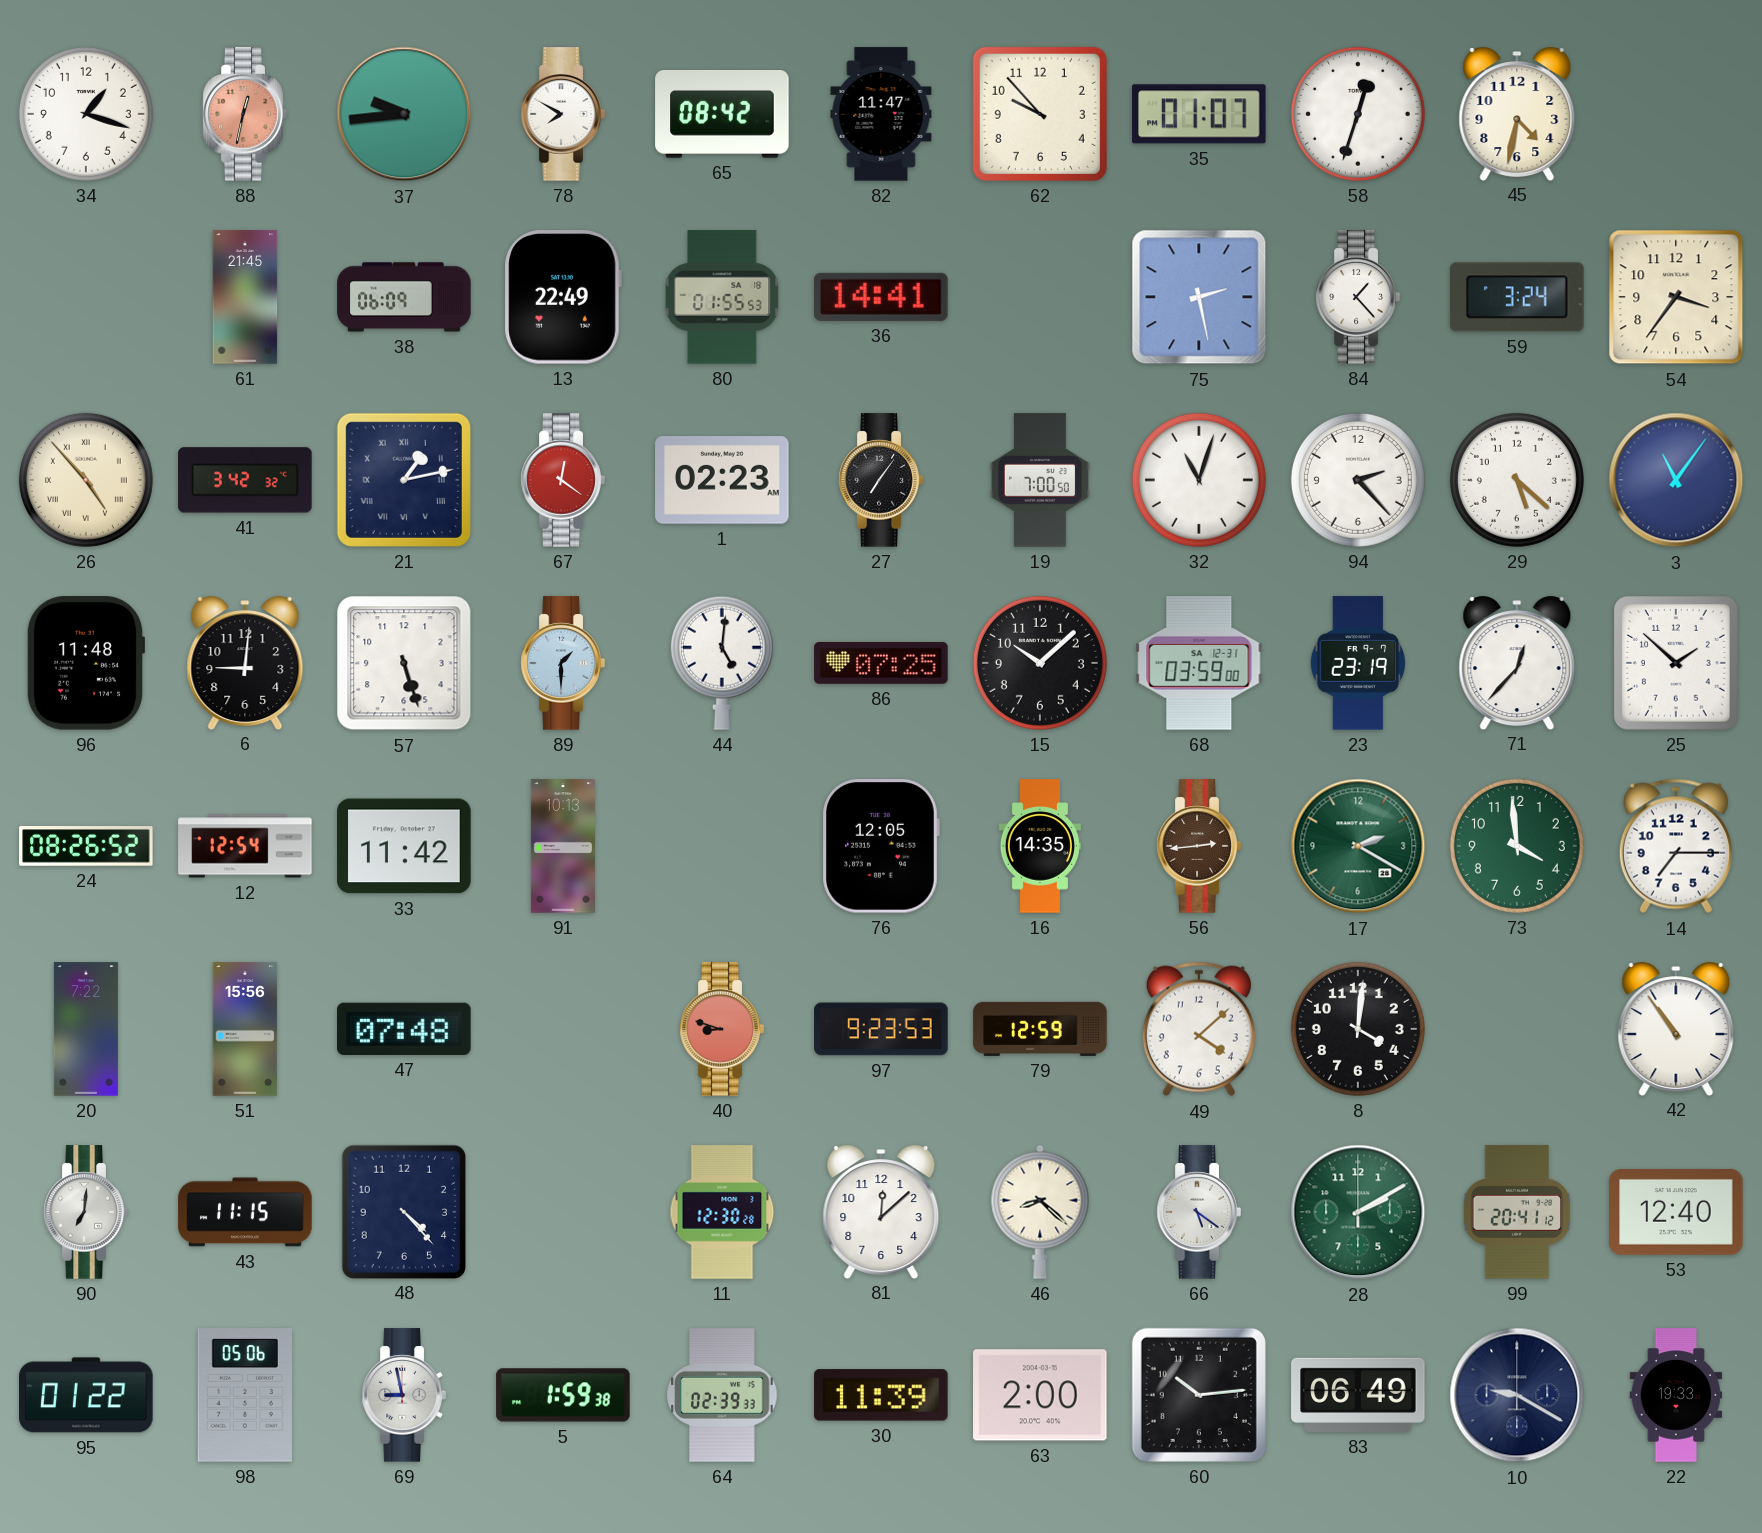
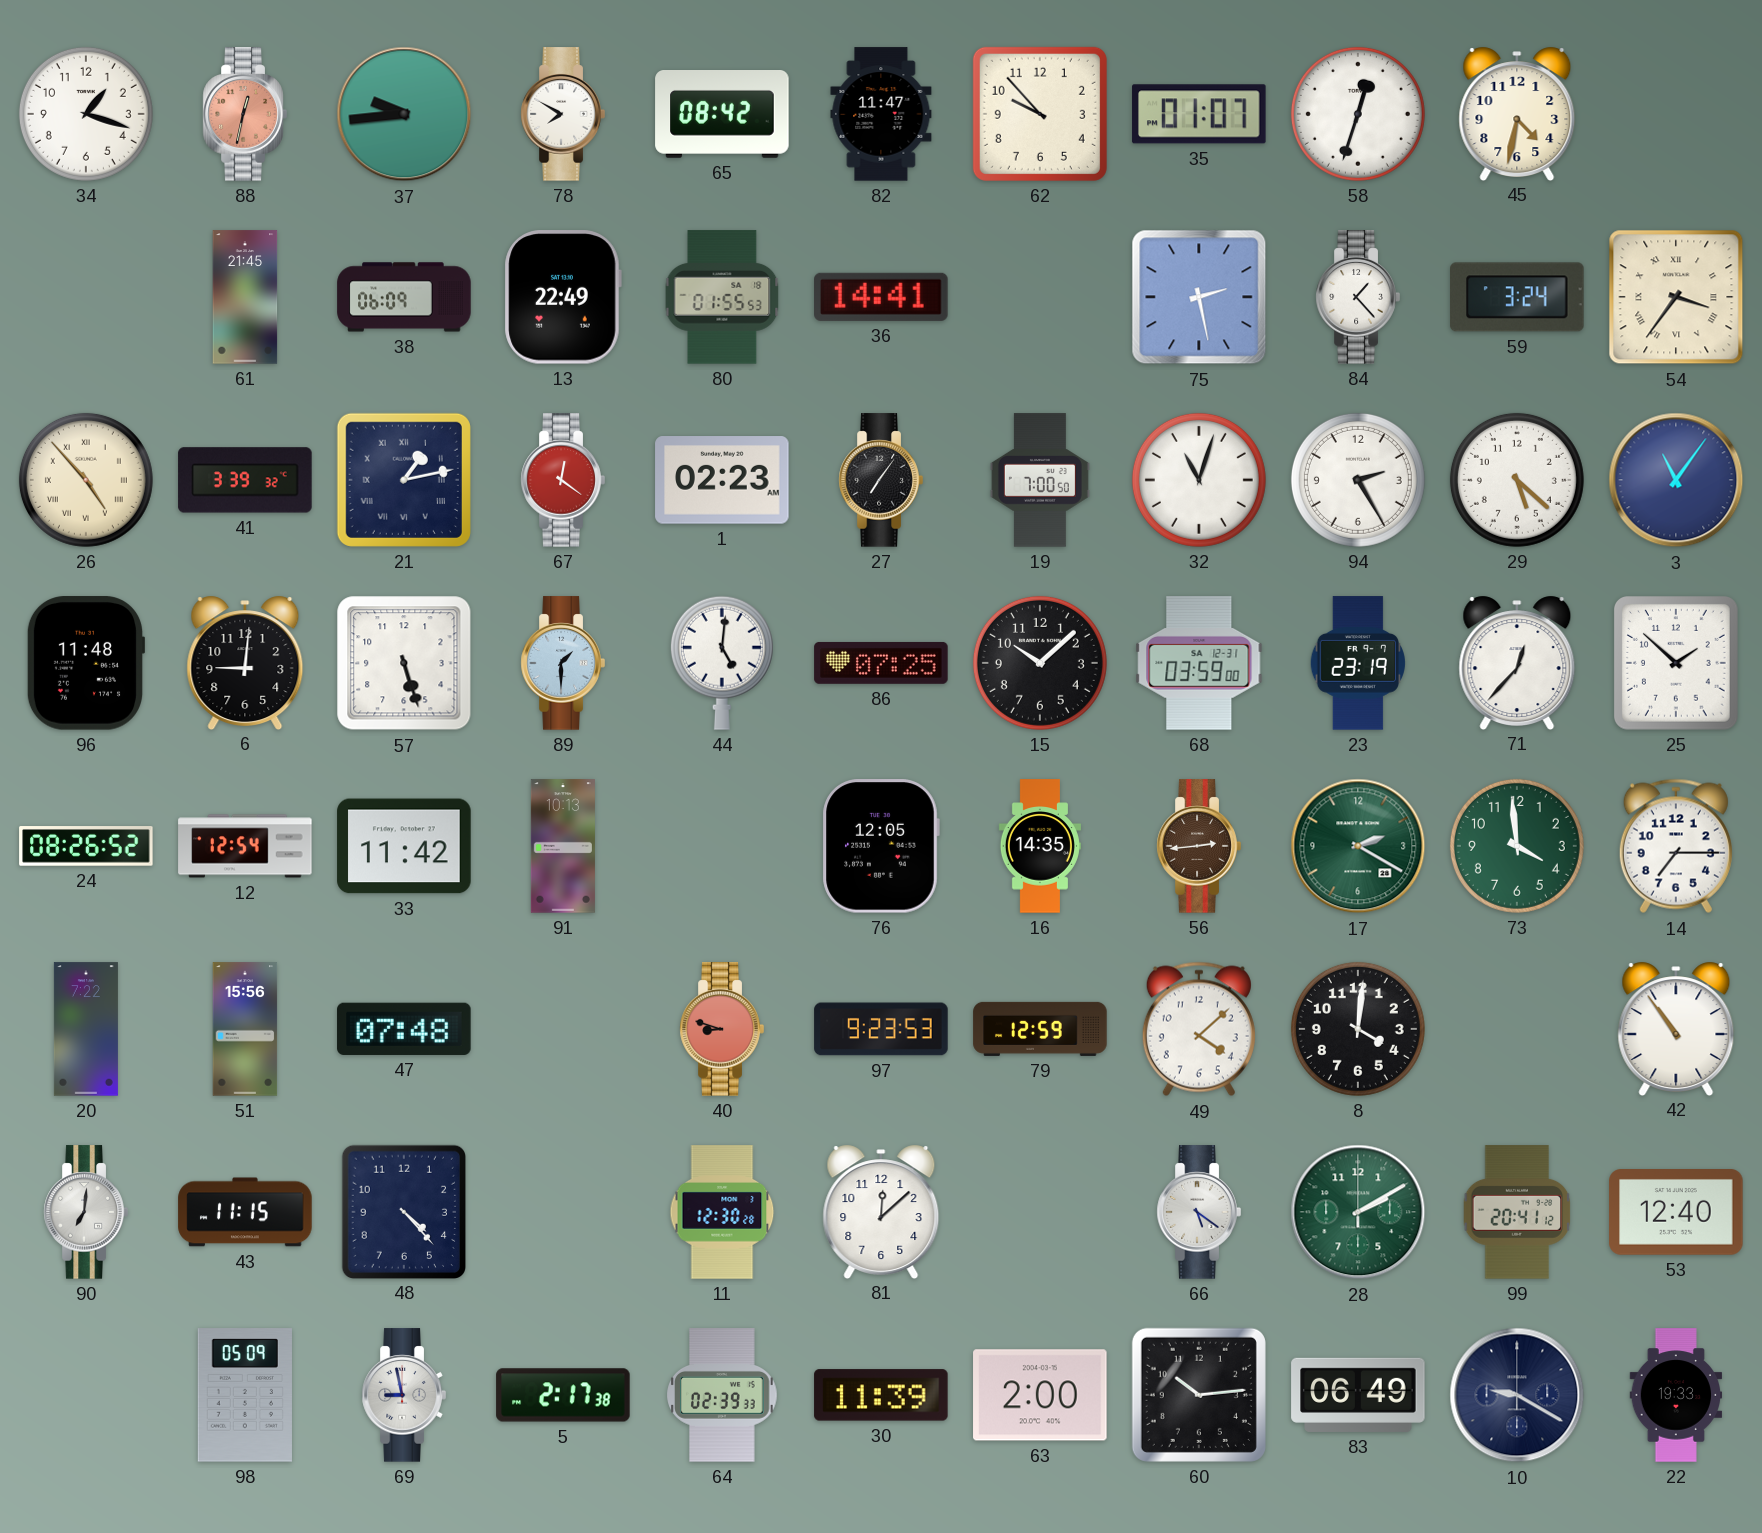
54 numerals: Arabic -> Roman
41: 3:42 -> 3:39
94: 2:23 -> 2:25
46: 8:22 -> none
95: 01:22 -> none
98: 05:06 -> 05:09
5: 1:59 -> 2:17
